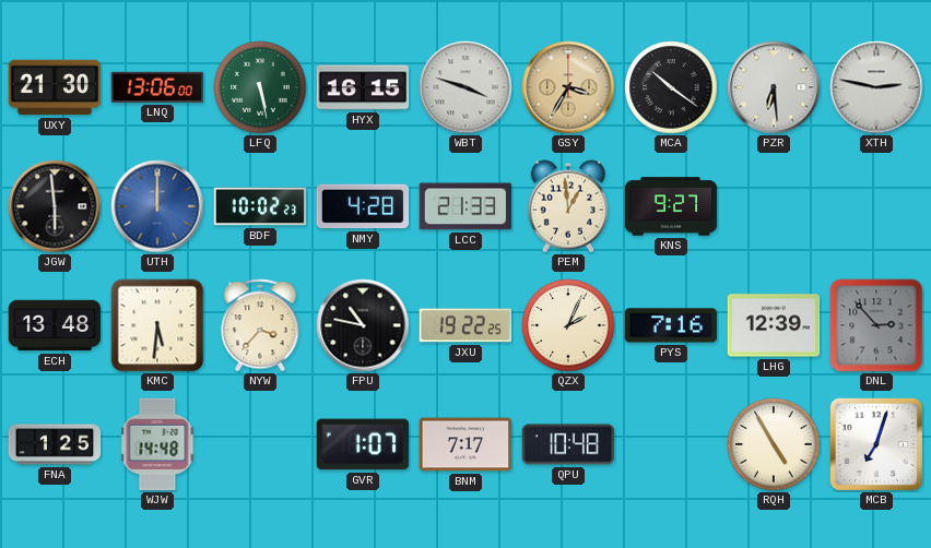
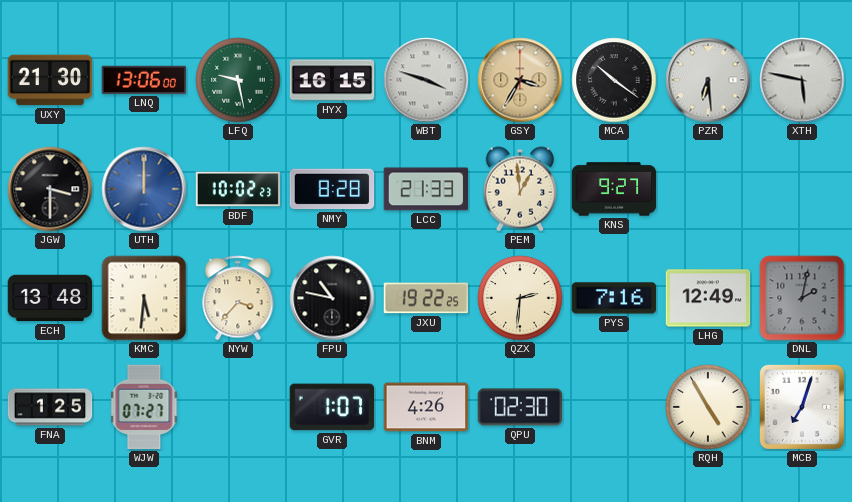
LFQ: 5:28 -> 9:28
XTH: 2:47 -> 5:47
JGW: 5:59 -> 3:30
NMY: 4:28 -> 8:28
QZX: 2:04 -> 2:31
LHG: 12:39 -> 12:49
DNL: 2:53 -> 2:02
WJW: 14:48 -> 07:27
BNM: 7:17 -> 4:26
QPU: 10:48 -> 02:30
